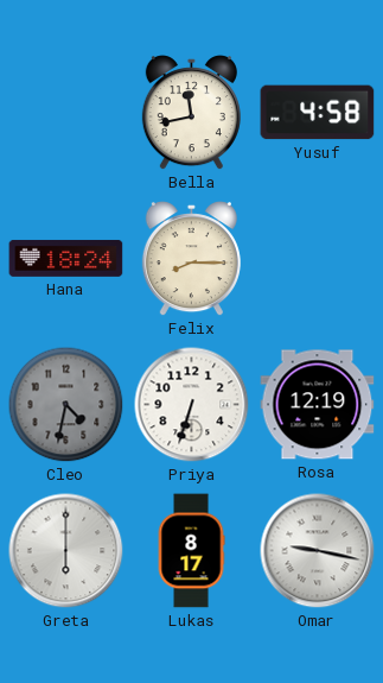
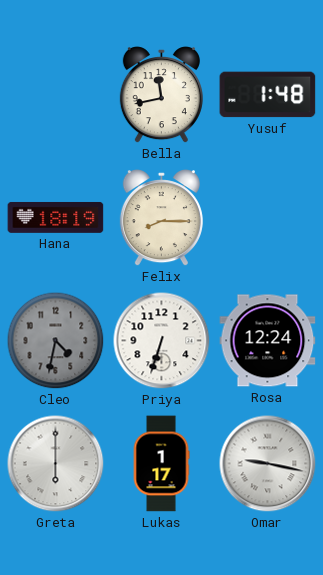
Yusuf: 4:58 -> 1:48
Hana: 18:24 -> 18:19
Rosa: 12:19 -> 12:24
Lukas: 8:17 -> 1:17
